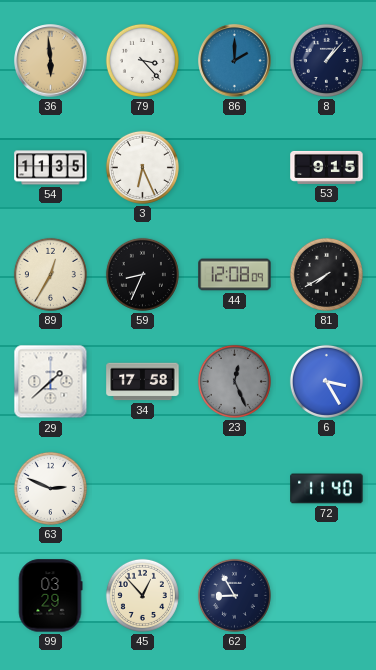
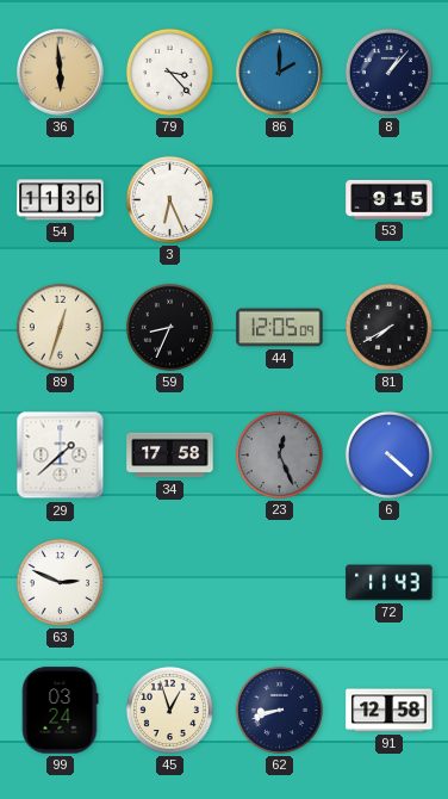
54: 11:35 -> 11:36
89: 12:35 -> 12:33
44: 12:08 -> 12:05
6: 3:25 -> 4:22
72: 11:40 -> 11:43
99: 03:29 -> 03:24
45: 12:53 -> 12:57
62: 8:55 -> 8:42
91: none -> 12:58
